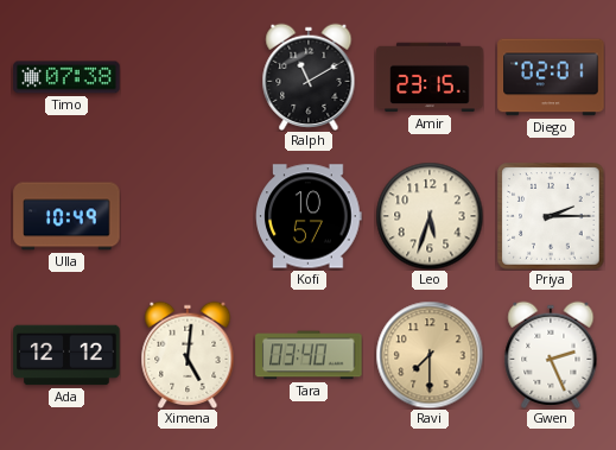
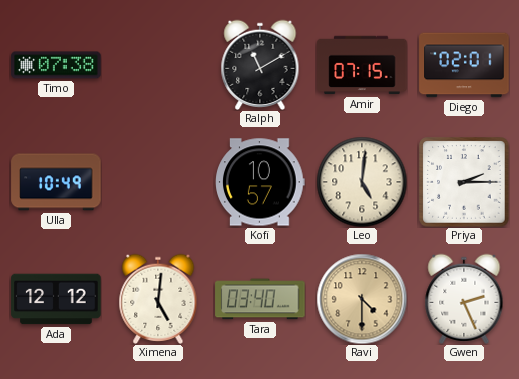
Amir: 23:15 -> 07:15
Leo: 5:33 -> 5:01
Ravi: 7:30 -> 4:30
